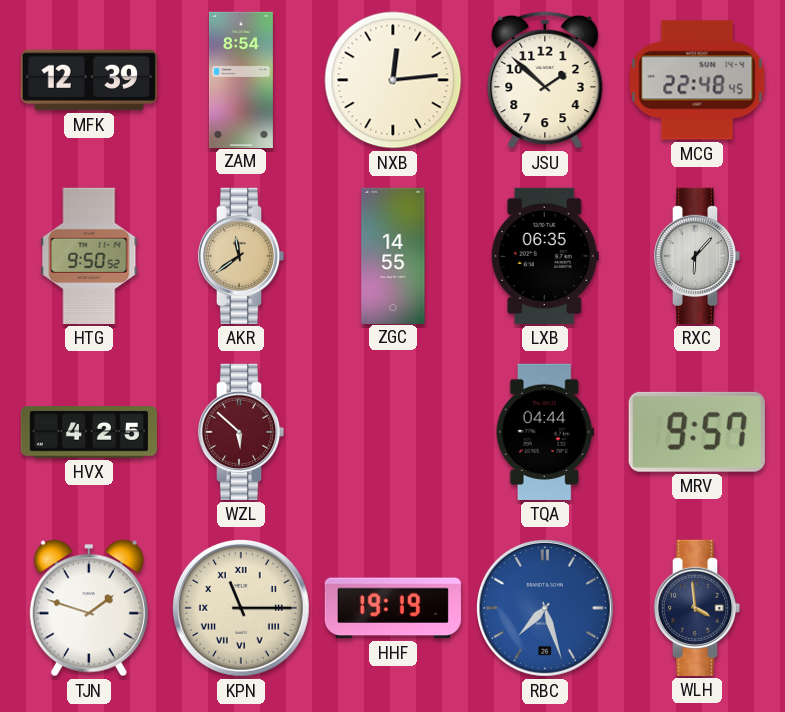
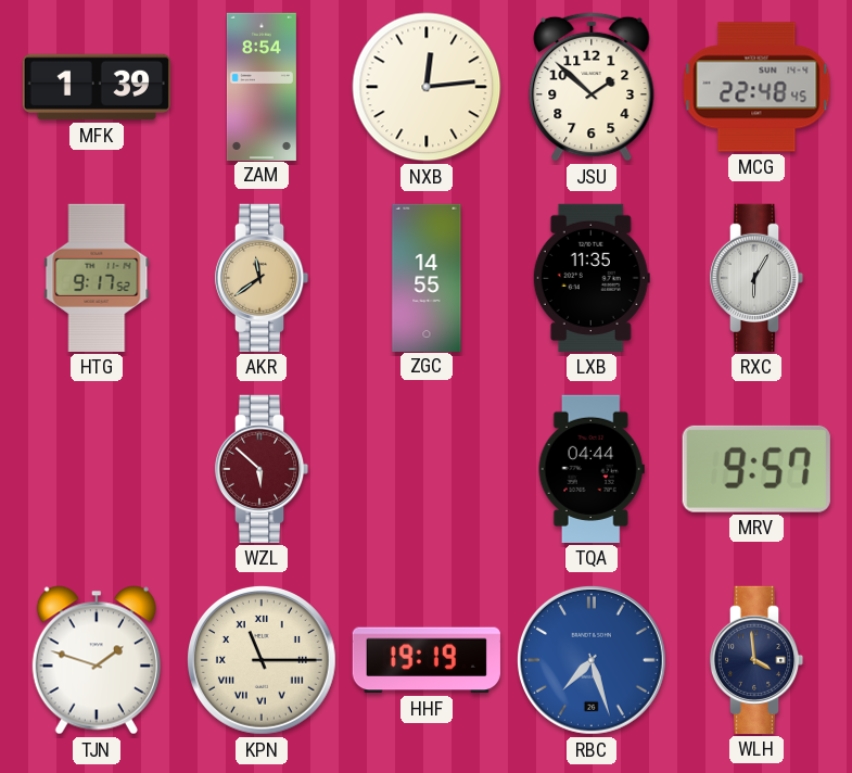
MFK: 12:39 -> 1:39
HTG: 9:50 -> 9:17
LXB: 06:35 -> 11:35
RXC: 6:07 -> 6:05
HVX: 4:25 -> none
